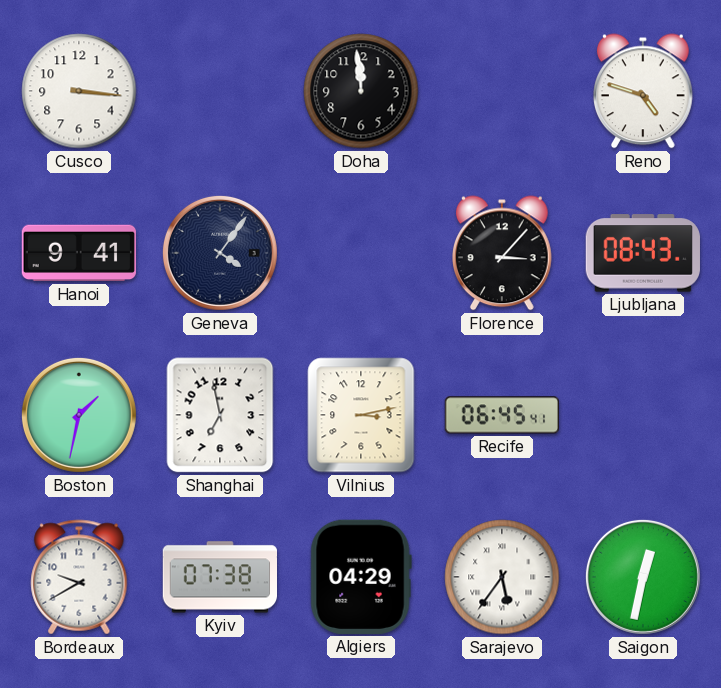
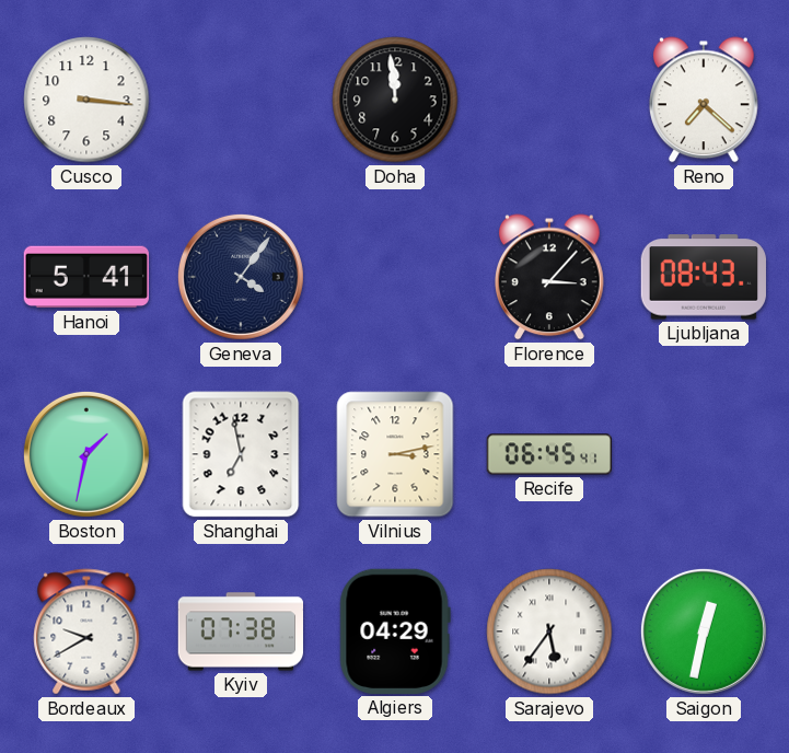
Reno: 4:48 -> 7:22
Hanoi: 9:41 -> 5:41
